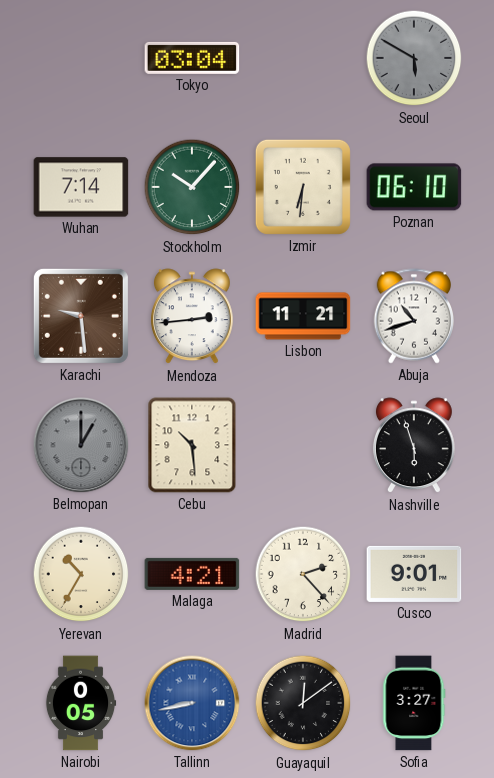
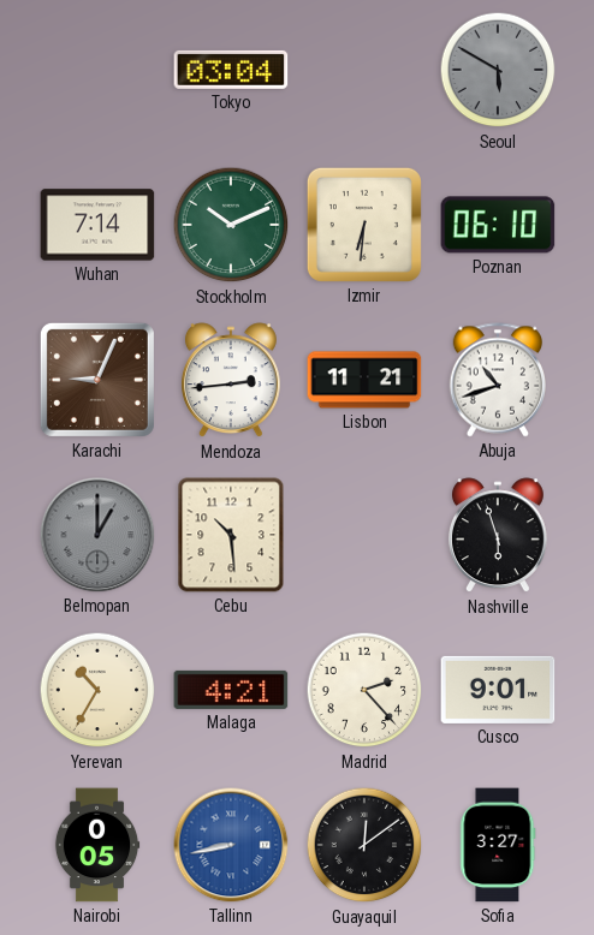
Stockholm: 10:07 -> 10:11
Karachi: 9:29 -> 9:04
